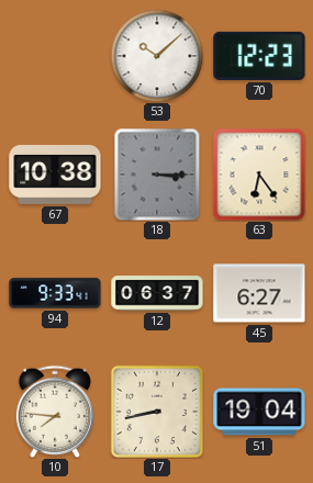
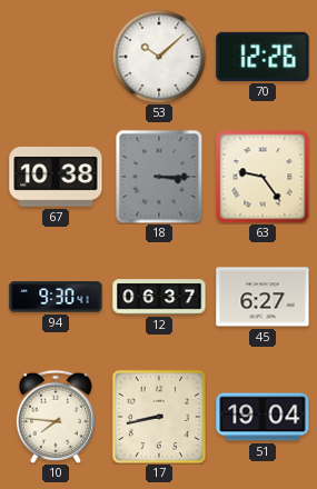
70: 12:23 -> 12:26
63: 6:24 -> 9:24
94: 9:33 -> 9:30
